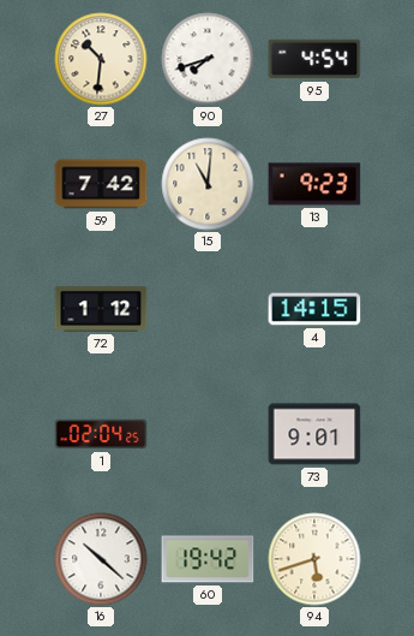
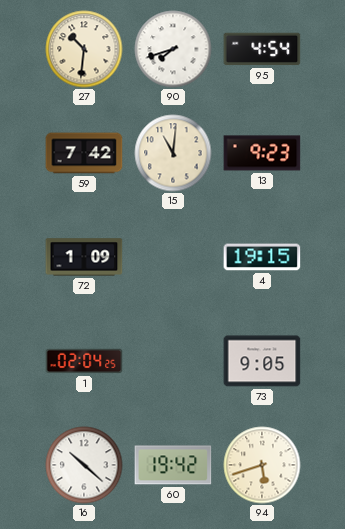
72: 1:12 -> 1:09
4: 14:15 -> 19:15
73: 9:01 -> 9:05
